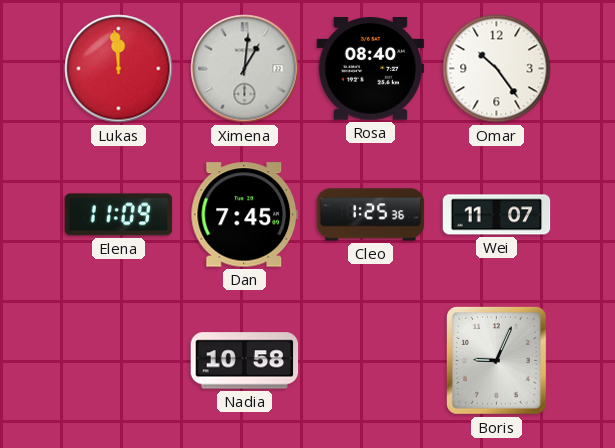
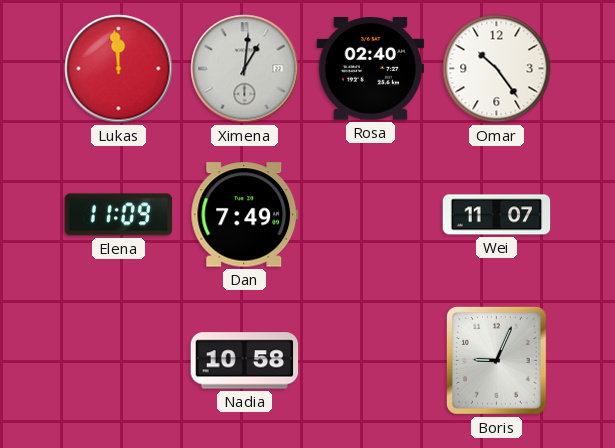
Rosa: 08:40 -> 02:40
Dan: 7:45 -> 7:49
Cleo: 1:25 -> none
